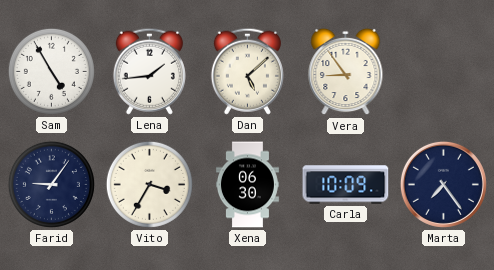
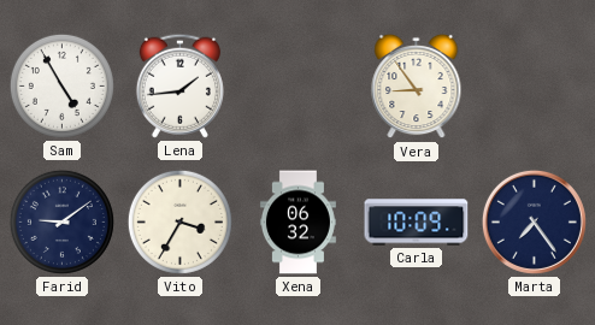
Dan: 5:08 -> none
Farid: 9:06 -> 9:09
Xena: 06:30 -> 06:32
